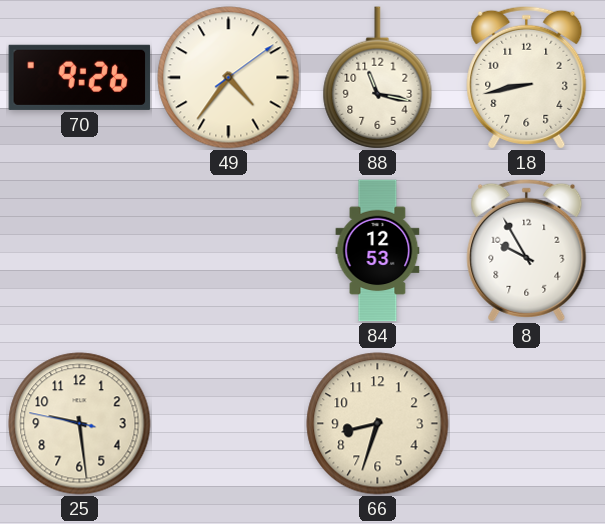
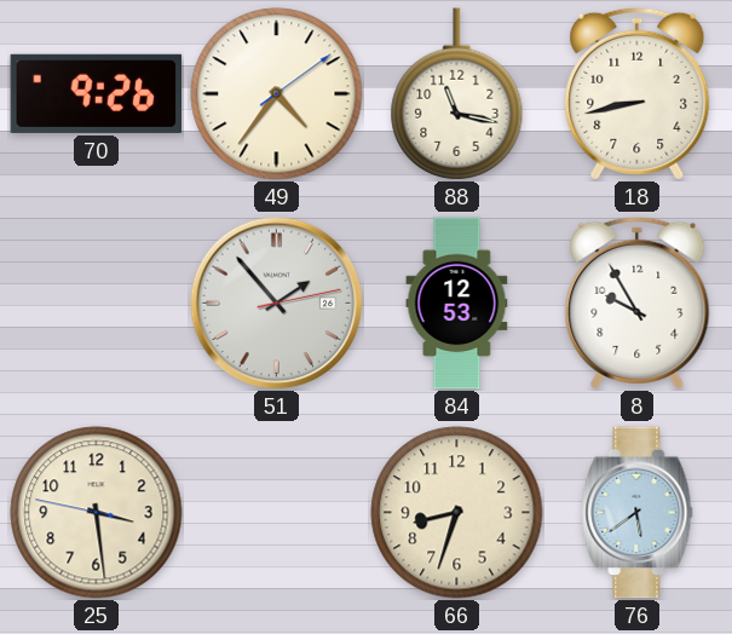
51: none -> 1:53
25: 9:28 -> 3:28
76: none -> 5:39
